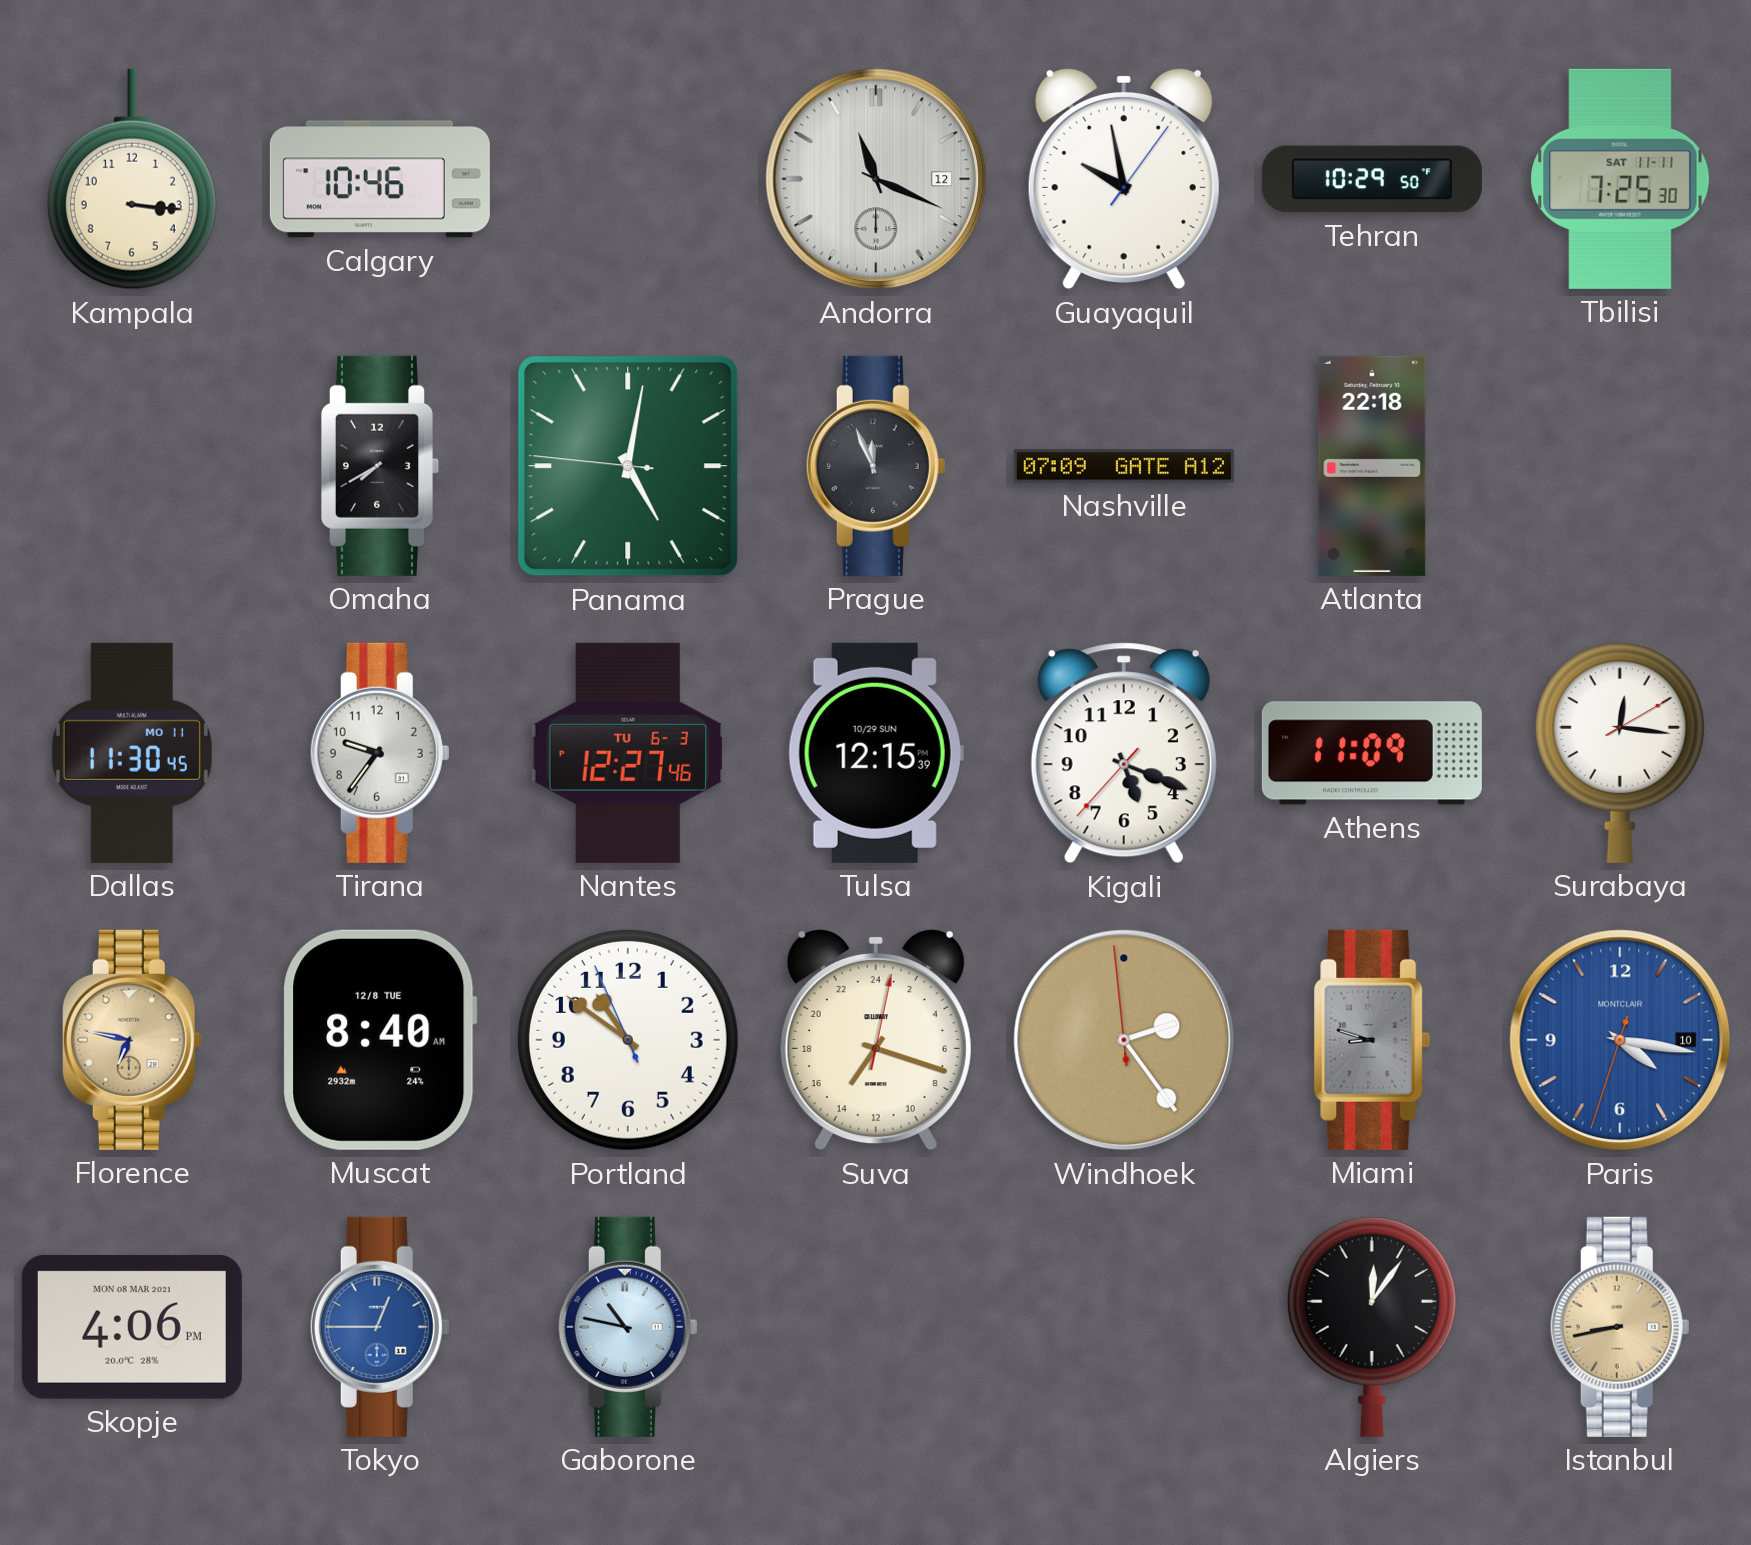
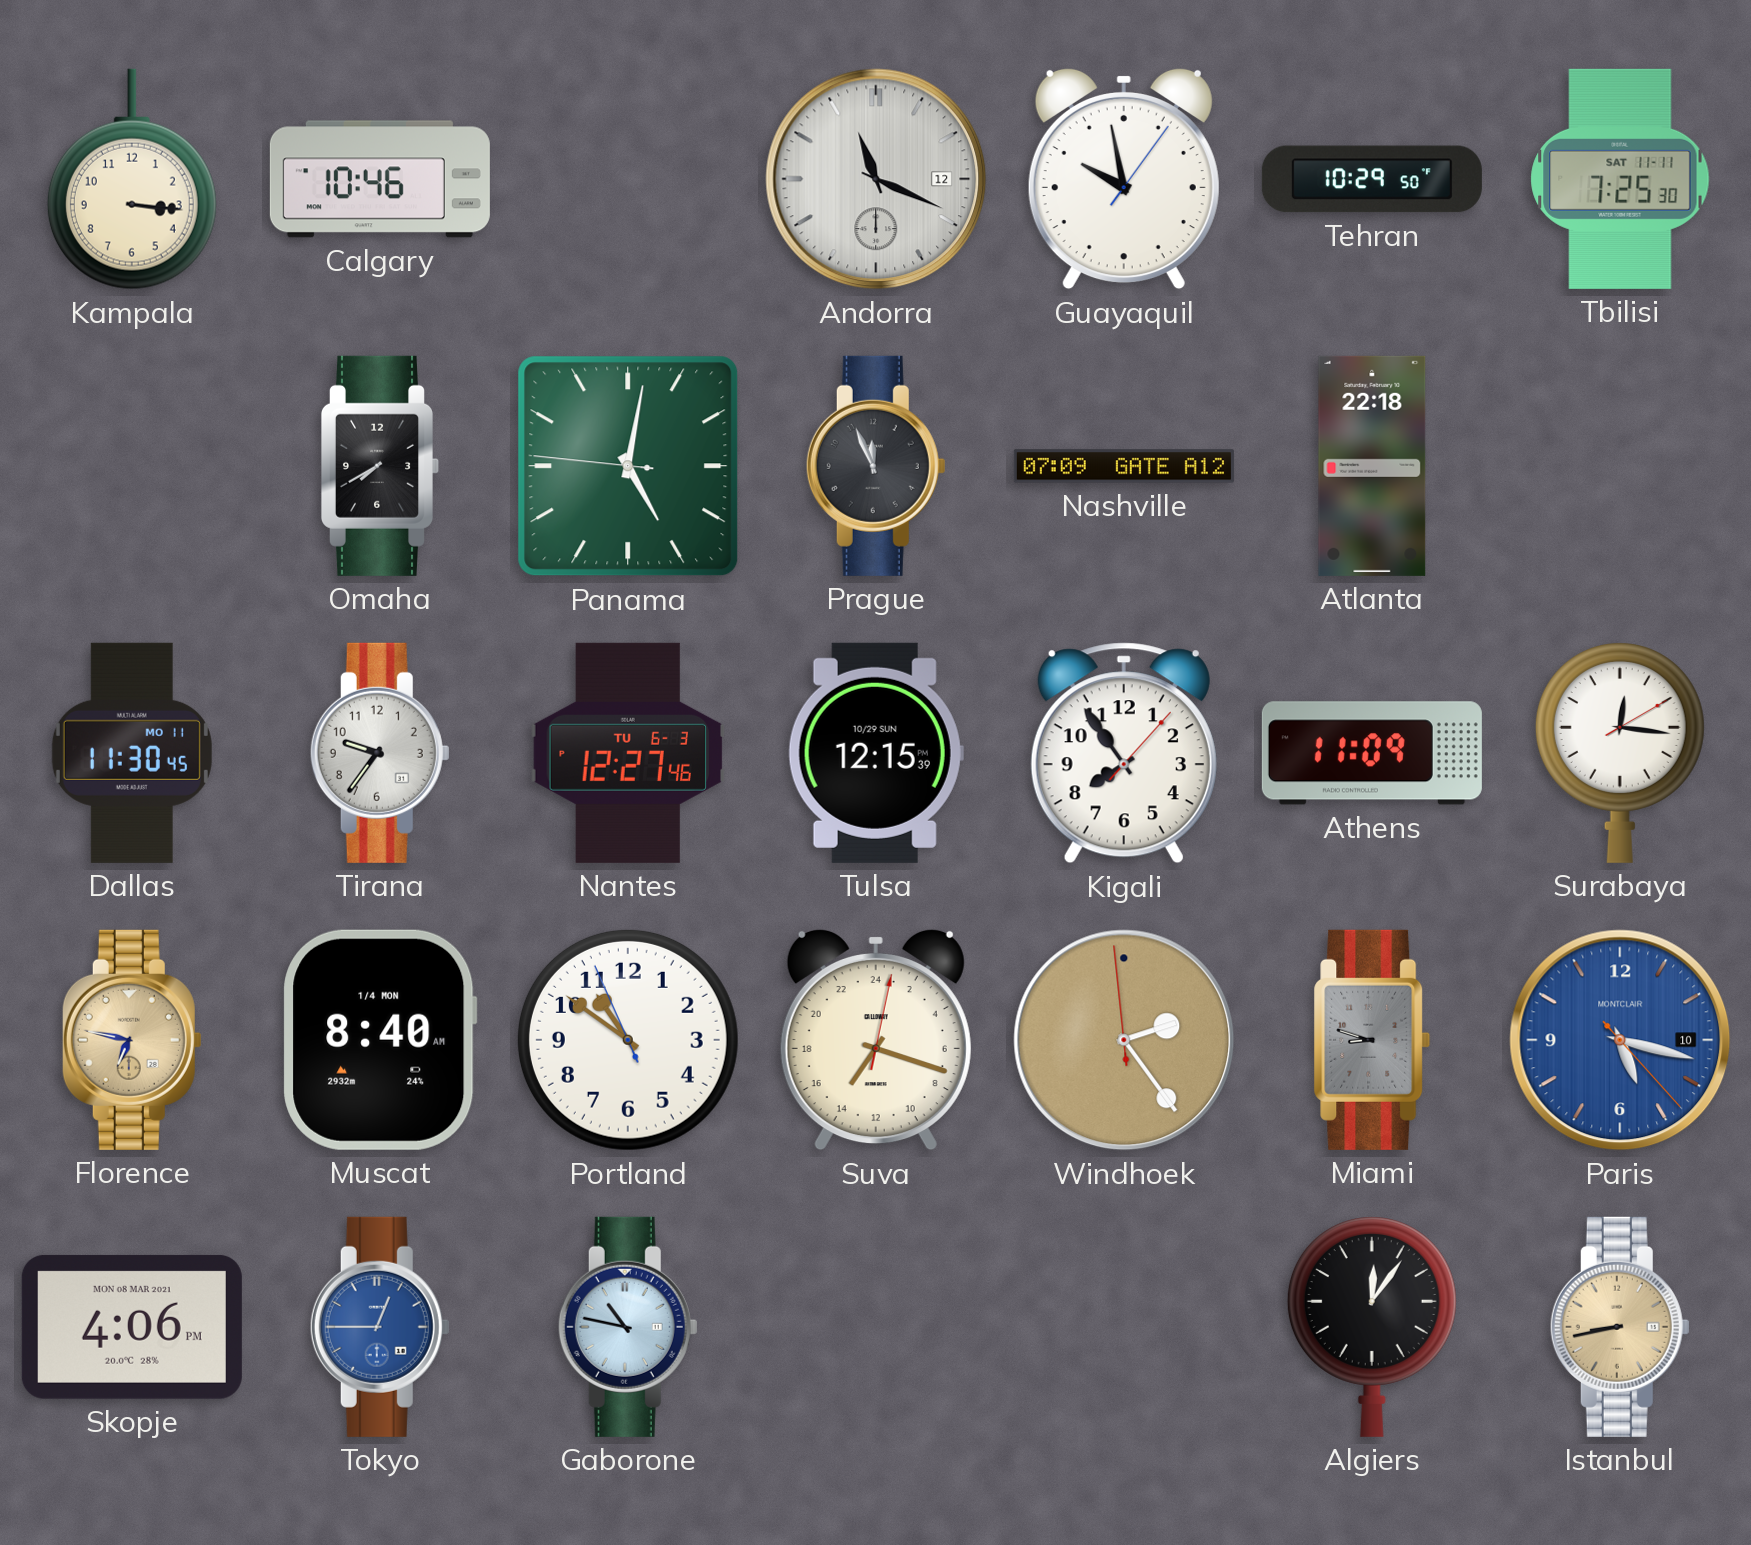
Kigali: 5:18 -> 7:54
Muscat date: 12/8 TUE -> 1/4 MON
Paris: 4:16 -> 5:17
